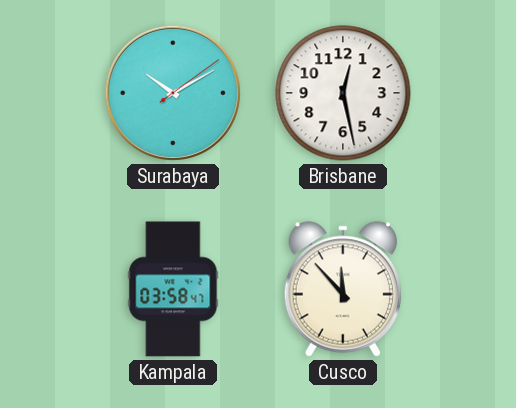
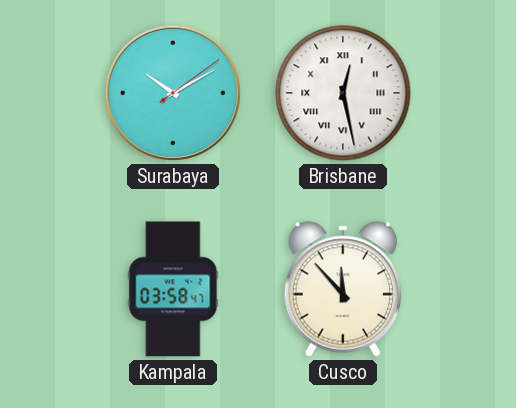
Brisbane numerals: Arabic -> Roman
